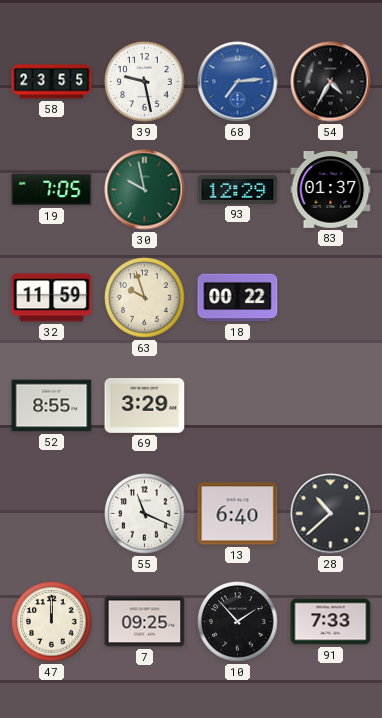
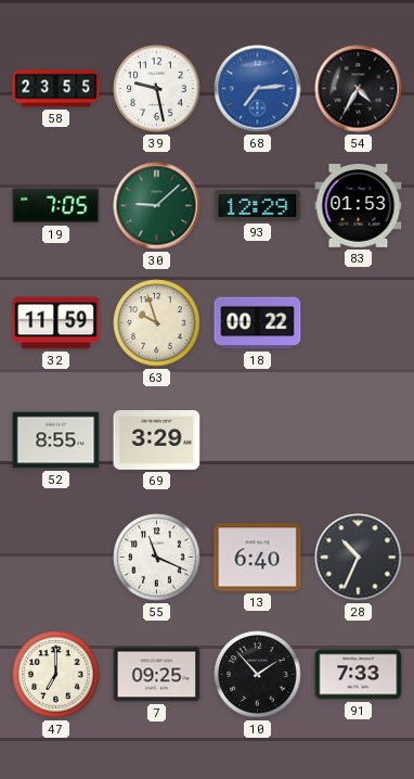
30: 9:58 -> 9:08
83: 01:37 -> 01:53
28: 10:38 -> 10:34
47: 12:00 -> 7:00
